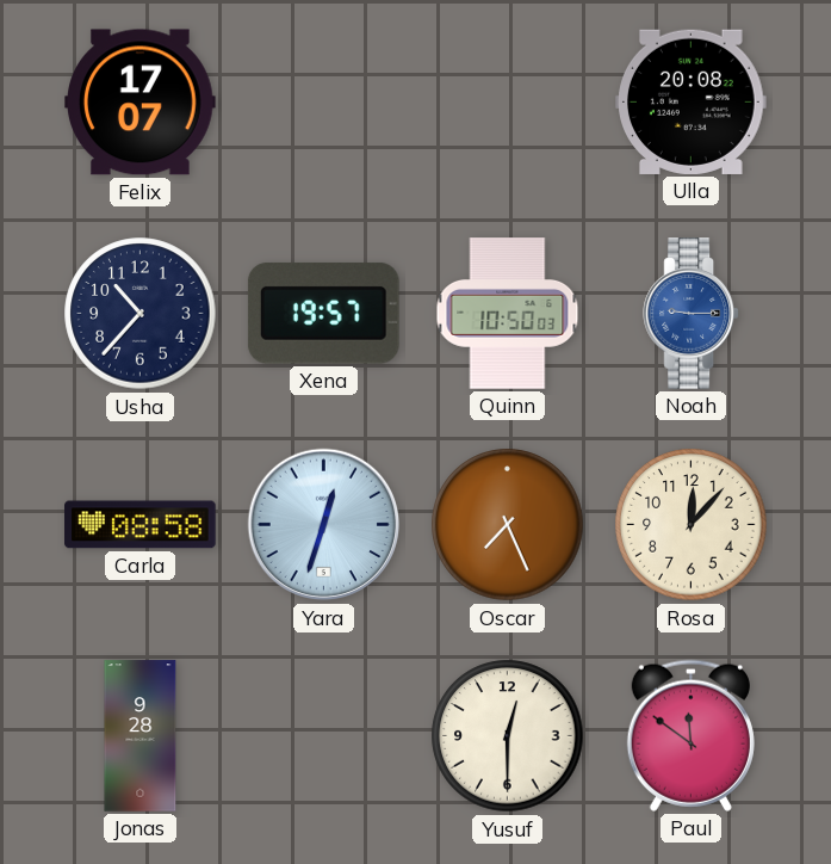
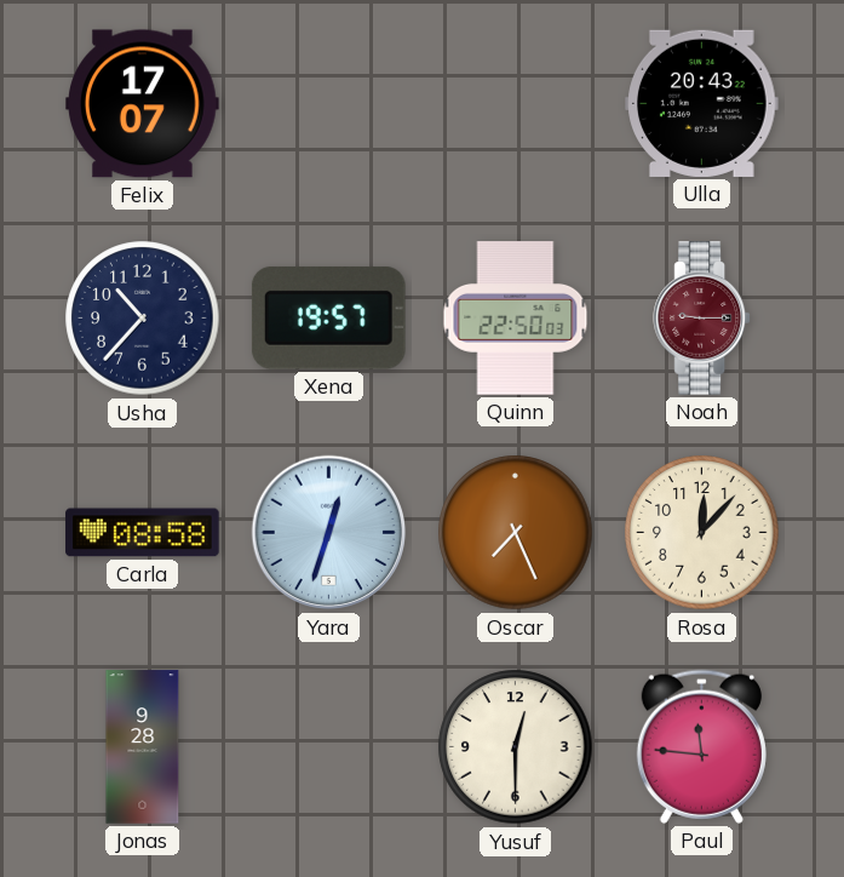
Ulla: 20:08 -> 20:43
Quinn: 10:50 -> 22:50
Noah dial: blue -> burgundy
Paul: 11:51 -> 11:46
